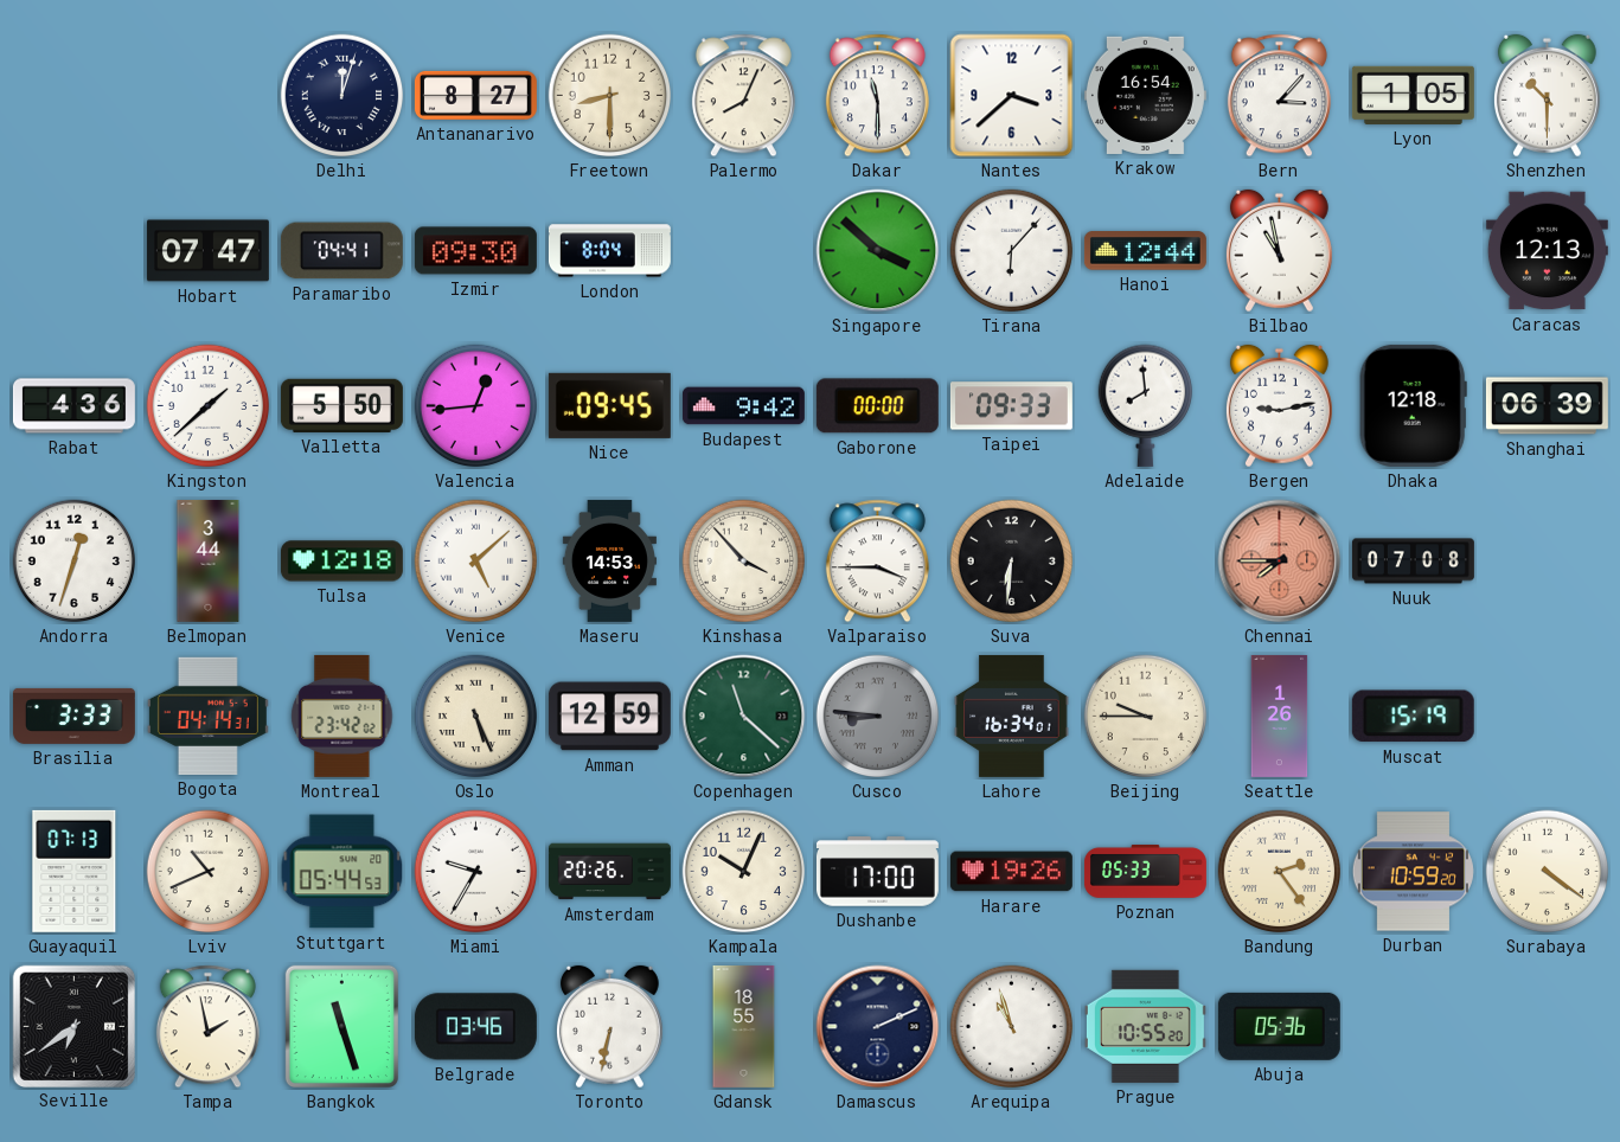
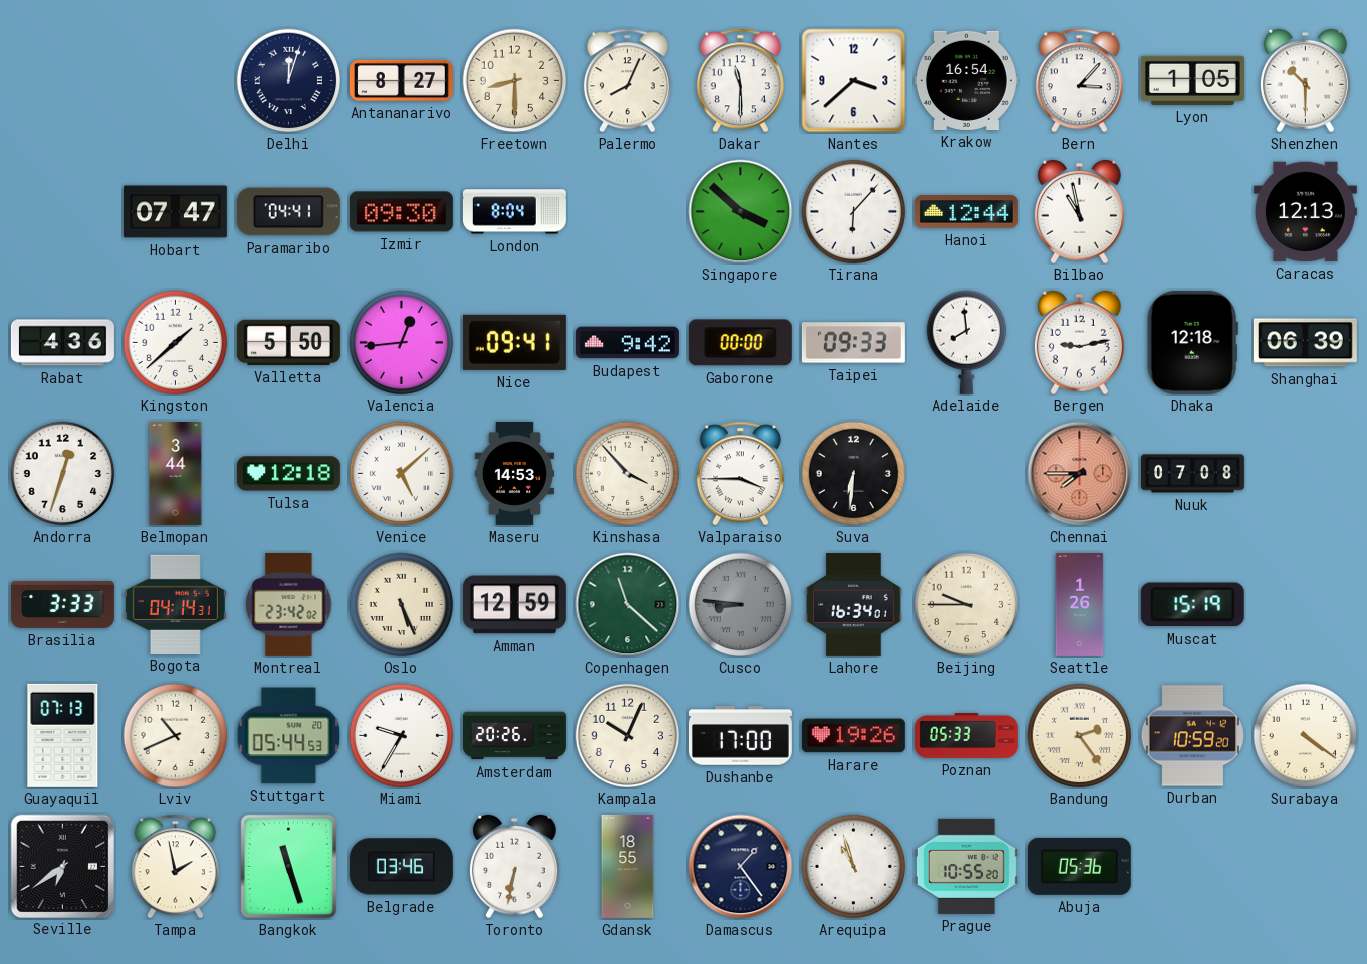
Nice: 09:45 -> 09:41
Damascus: 2:11 -> 1:24
